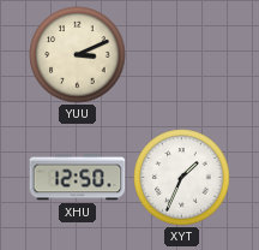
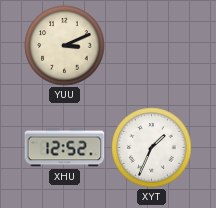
XHU: 12:50 -> 12:52
